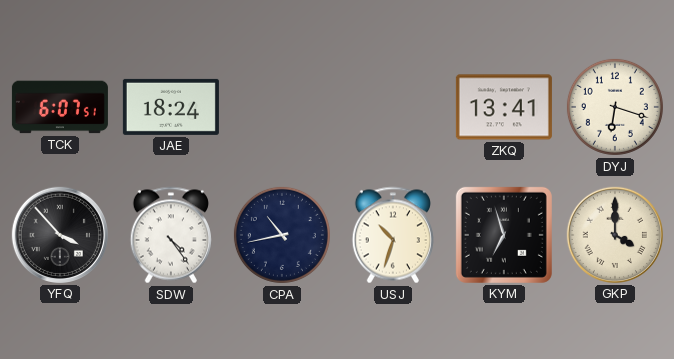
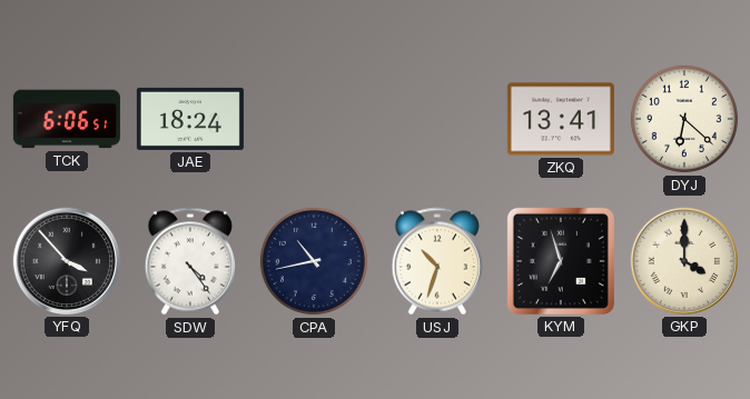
TCK: 6:07 -> 6:06
DYJ: 6:18 -> 6:22
